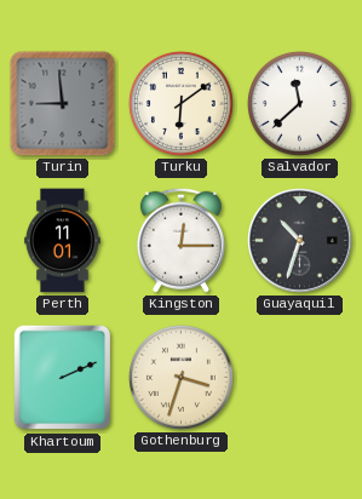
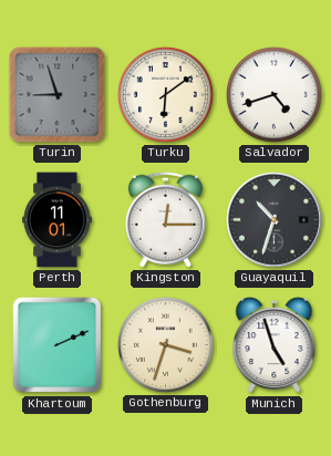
Turin: 8:59 -> 8:57
Salvador: 11:38 -> 4:42
Munich: none -> 4:57
